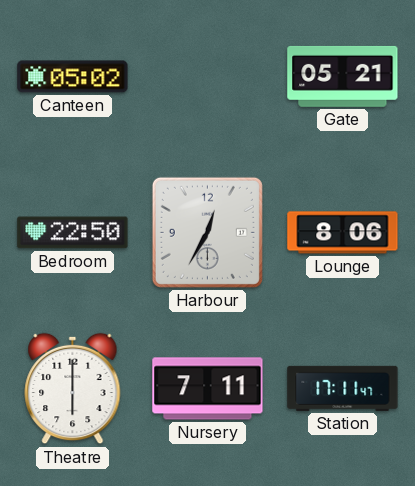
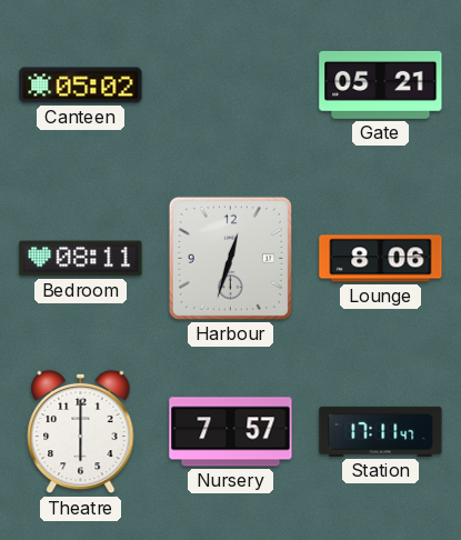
Bedroom: 22:50 -> 08:11
Harbour: 12:35 -> 12:33
Nursery: 7:11 -> 7:57
